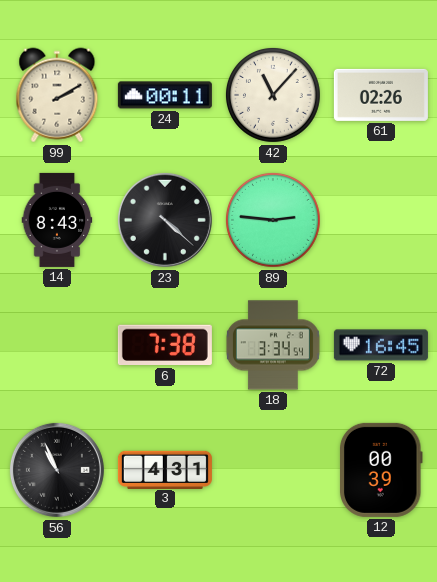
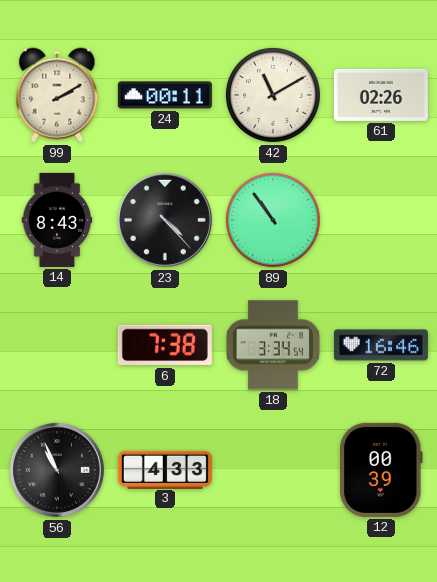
42: 11:07 -> 11:10
23: 4:22 -> 4:23
89: 2:46 -> 10:54
72: 16:45 -> 16:46
3: 4:31 -> 4:33
